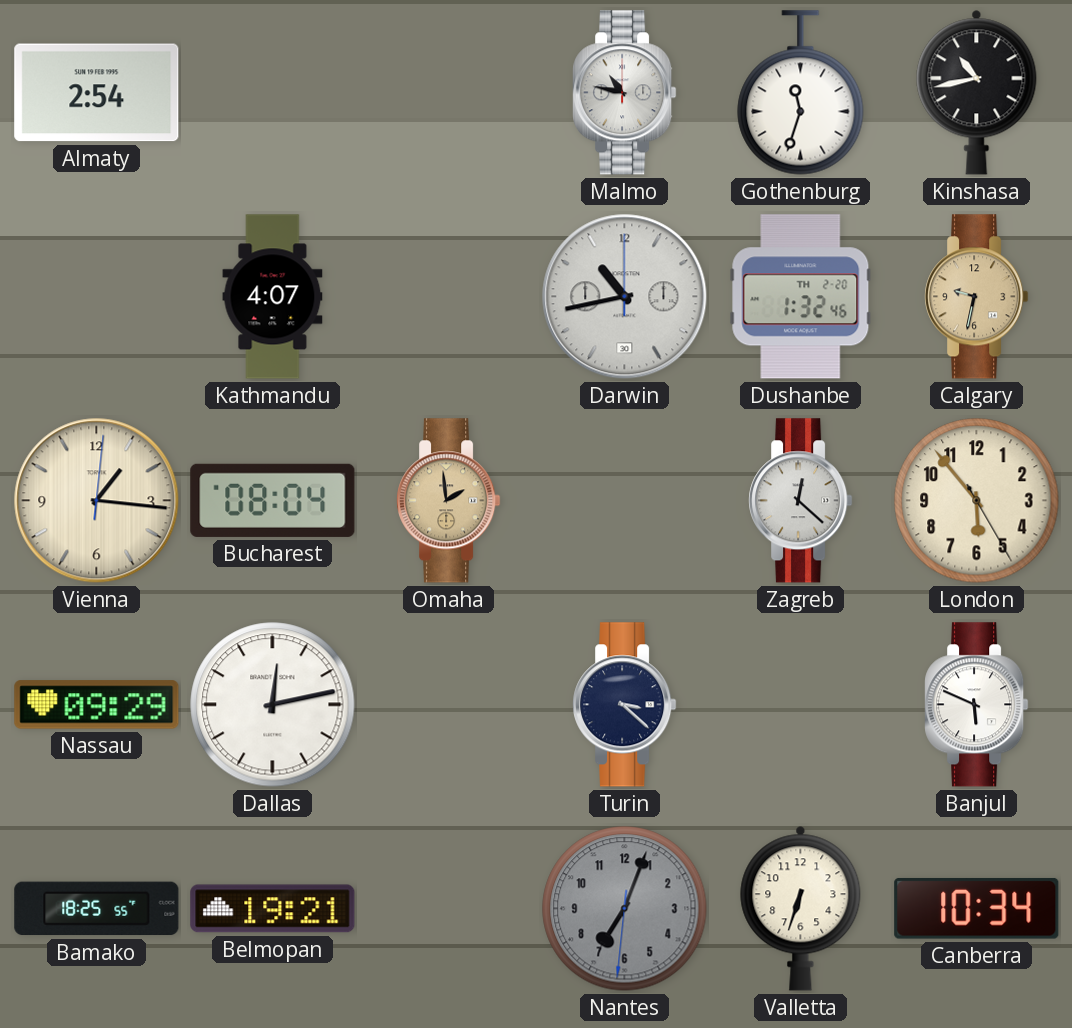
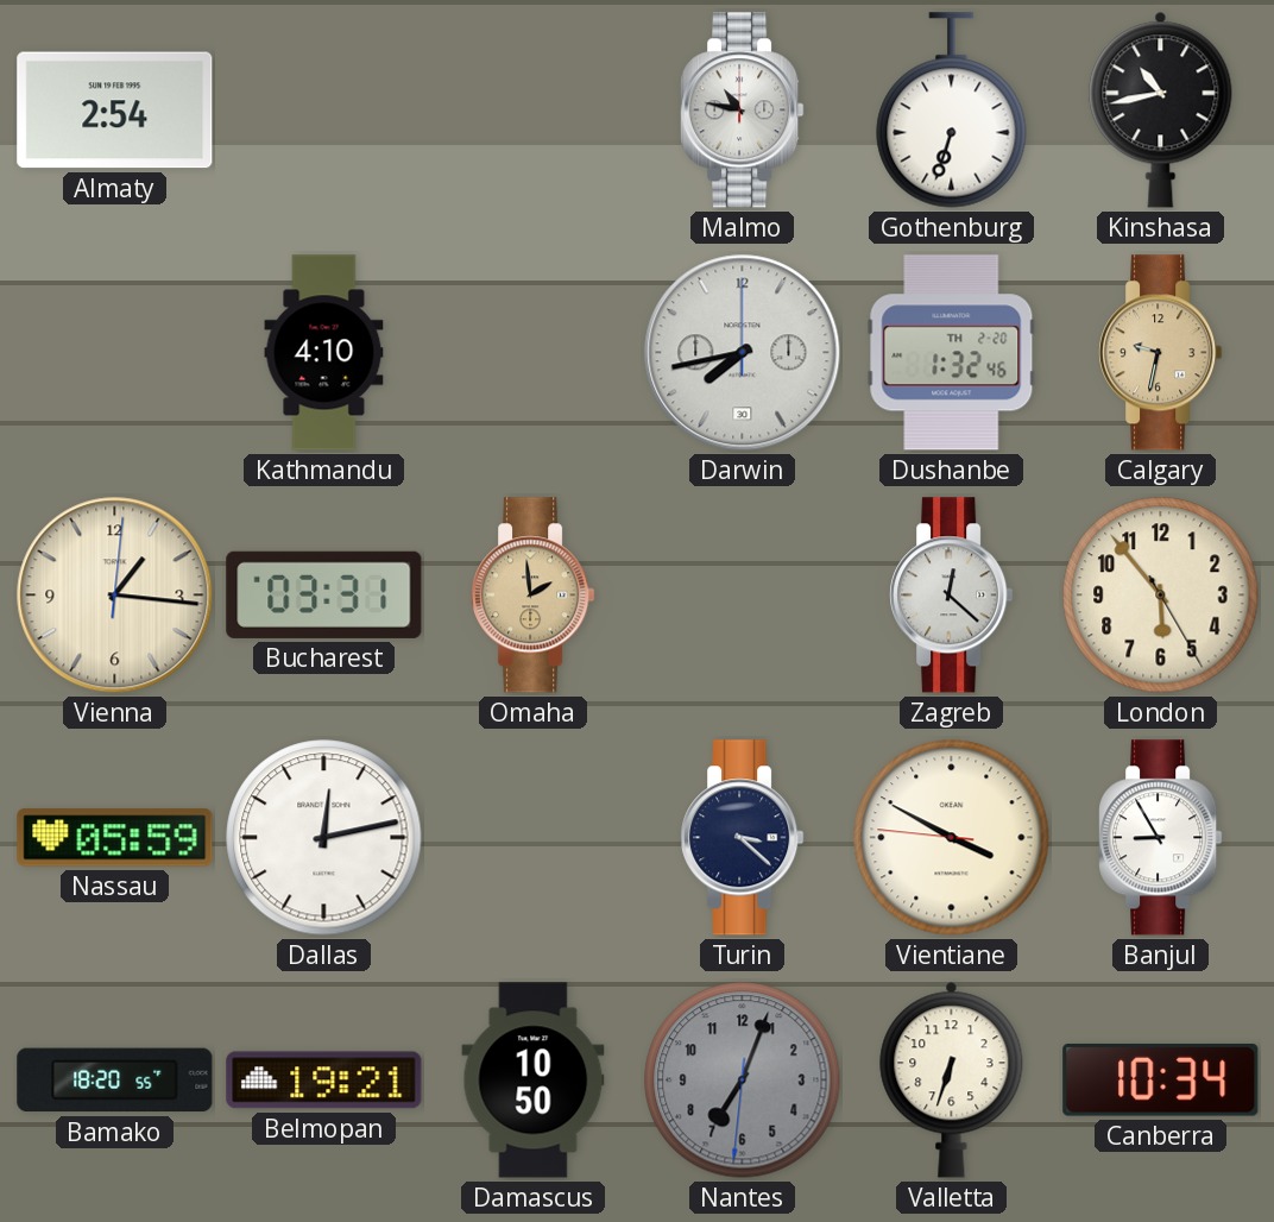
Gothenburg: 11:33 -> 6:33
Kathmandu: 4:07 -> 4:10
Darwin: 10:43 -> 7:43
Bucharest: 08:04 -> 03:31
Nassau: 09:29 -> 05:59
Vientiane: none -> 3:49
Banjul: 5:49 -> 8:55
Bamako: 18:25 -> 18:20
Damascus: none -> 10:50
